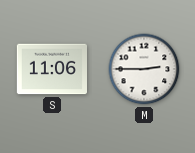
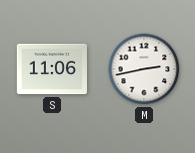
M: 2:45 -> 2:43
